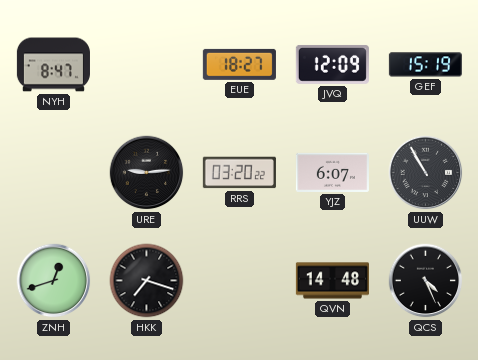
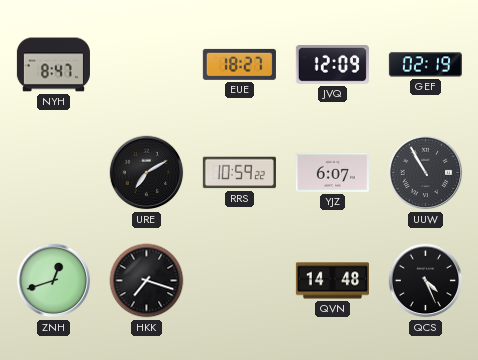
GEF: 15:19 -> 02:19
URE: 9:14 -> 7:10
RRS: 03:20 -> 10:59
